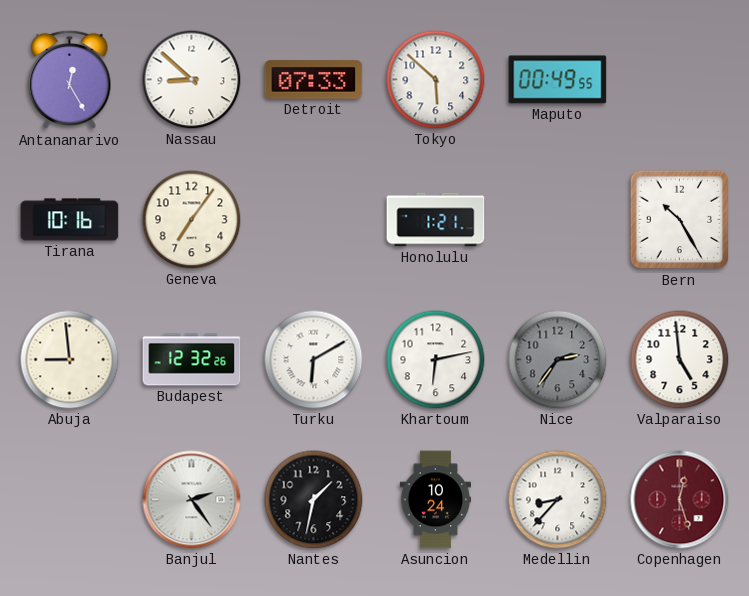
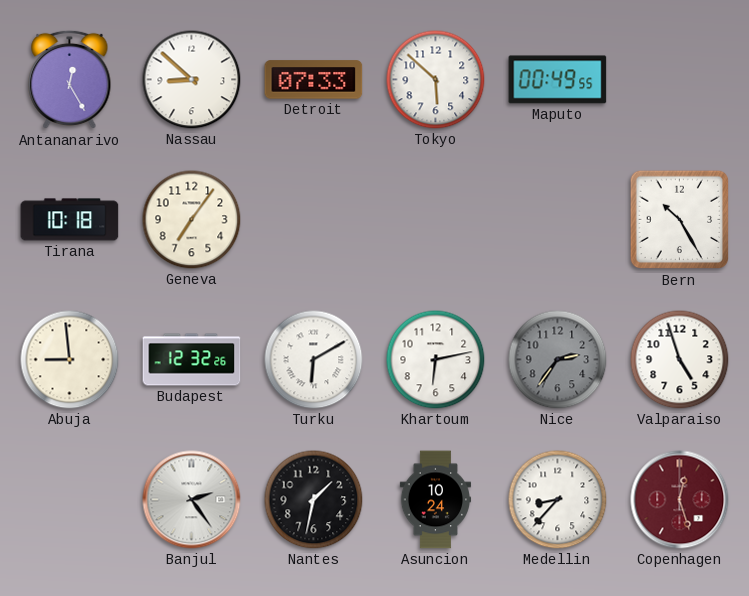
Tirana: 10:16 -> 10:18
Honolulu: 1:21 -> none
Valparaiso: 4:59 -> 4:57
